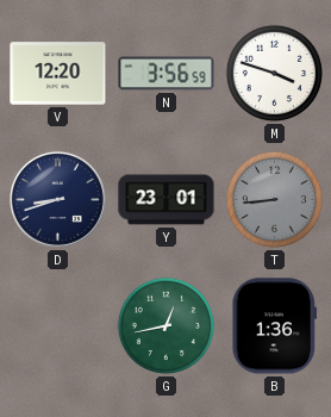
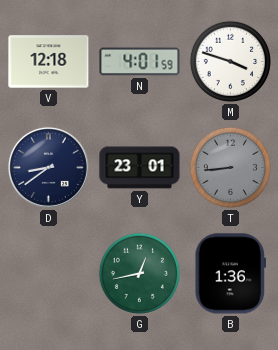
V: 12:20 -> 12:18
N: 3:56 -> 4:01
D: 8:42 -> 8:39
